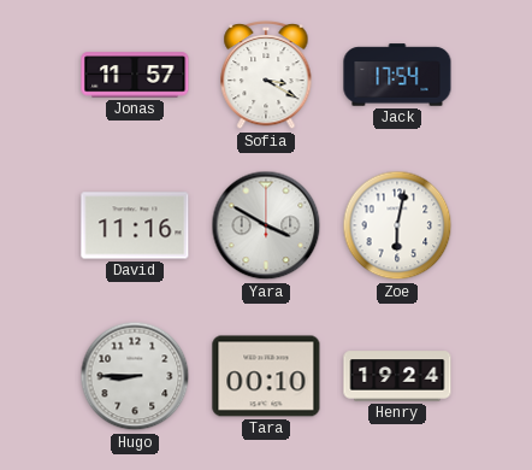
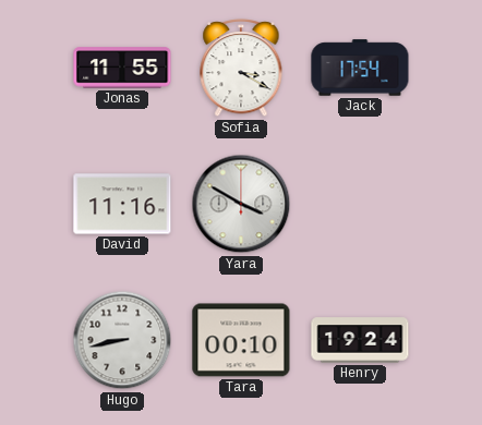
Jonas: 11:57 -> 11:55
Zoe: 6:02 -> none
Hugo: 8:45 -> 8:43
